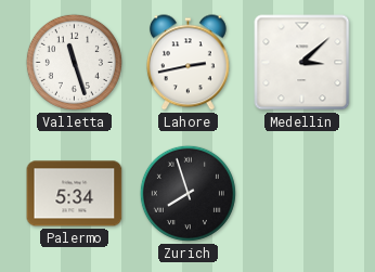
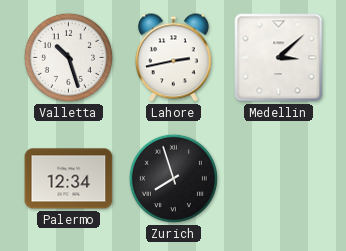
Valletta: 11:27 -> 10:27
Palermo: 5:34 -> 12:34
